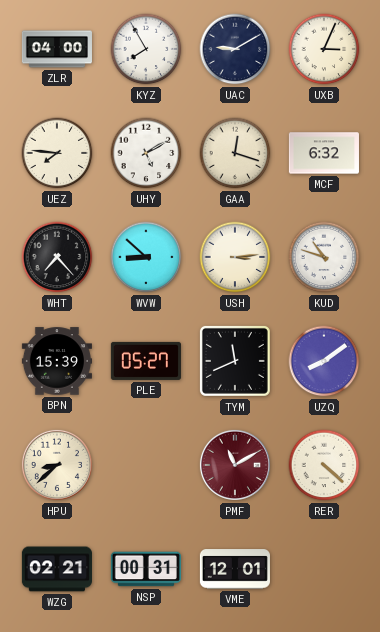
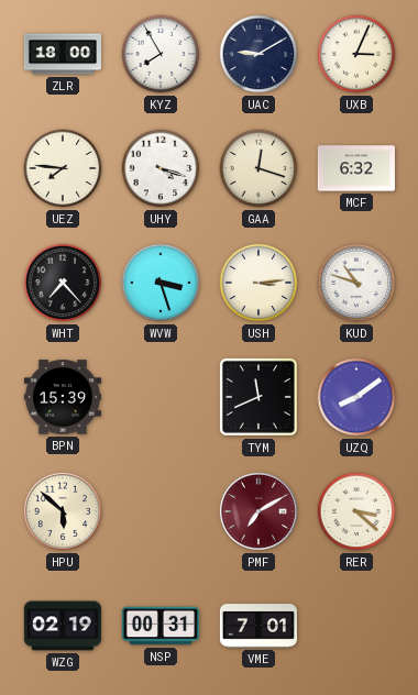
ZLR: 04:00 -> 18:00
UHY: 5:10 -> 4:18
WVW: 8:52 -> 3:27
PLE: 05:27 -> none
HPU: 8:38 -> 5:52
PMF: 11:10 -> 7:10
RER: 4:22 -> 3:22
WZG: 02:21 -> 02:19
VME: 12:01 -> 7:01
